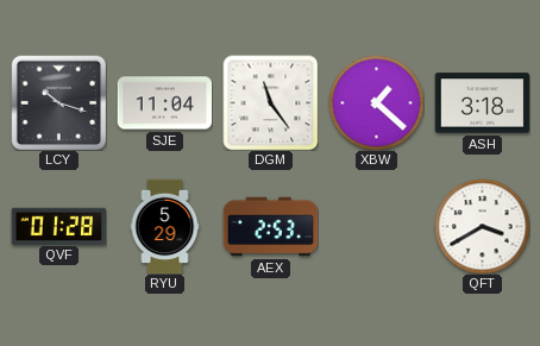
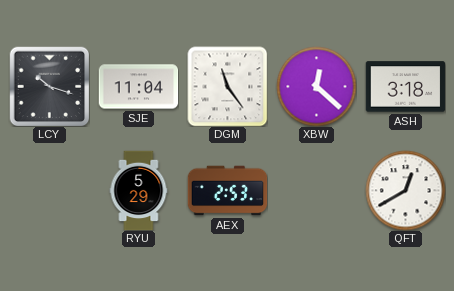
XBW: 1:22 -> 12:22
QVF: 01:28 -> none
QFT: 3:40 -> 12:40
